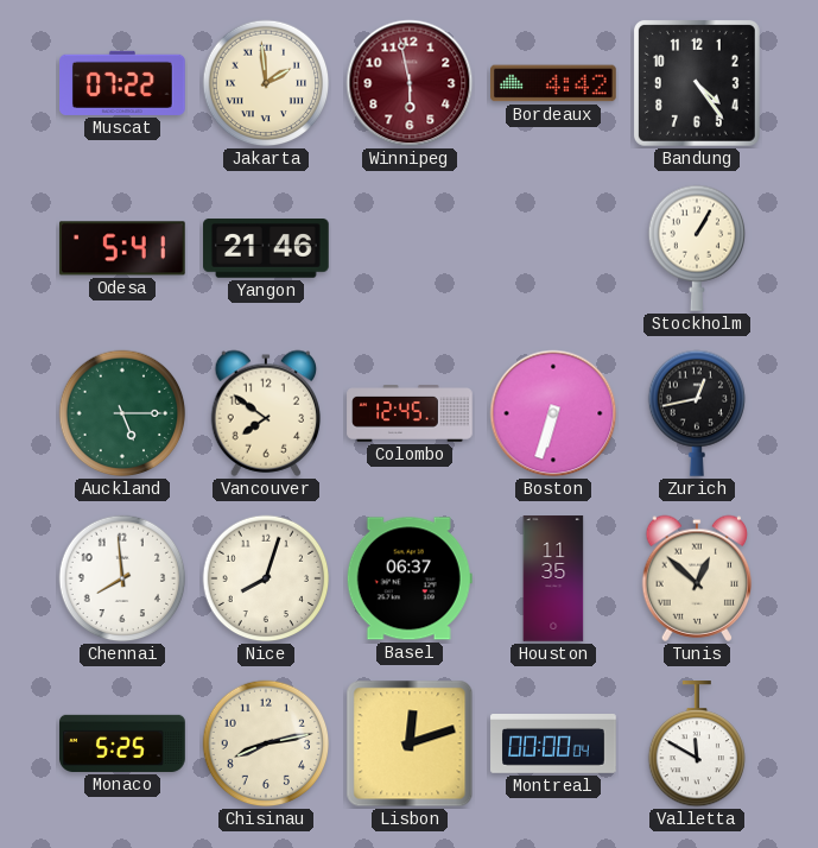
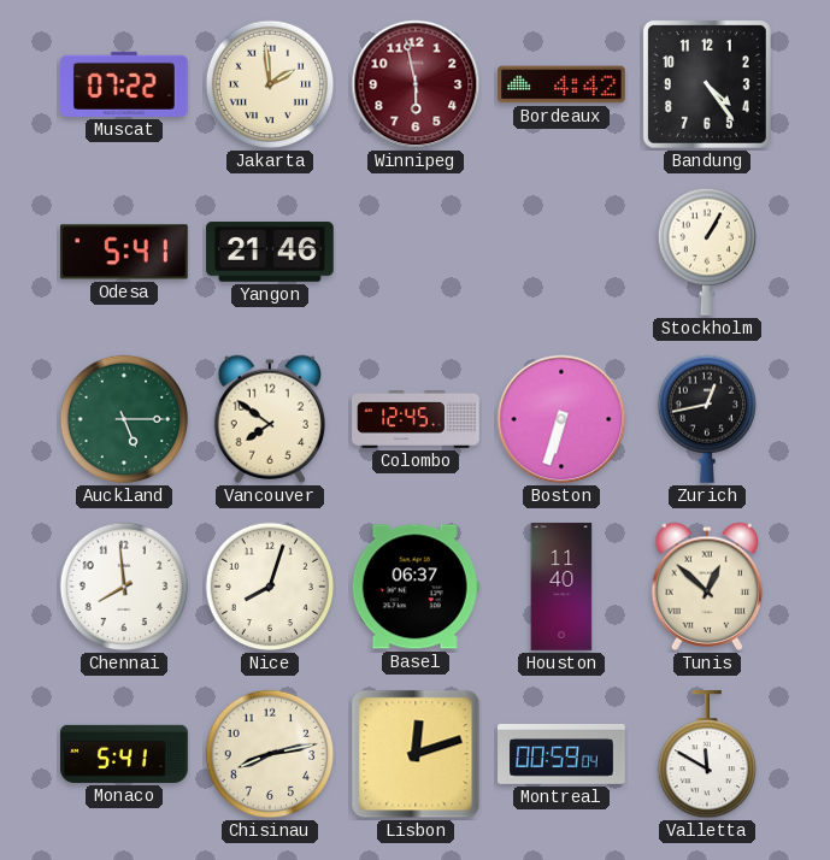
Houston: 11:35 -> 11:40
Monaco: 5:25 -> 5:41
Montreal: 00:00 -> 00:59
